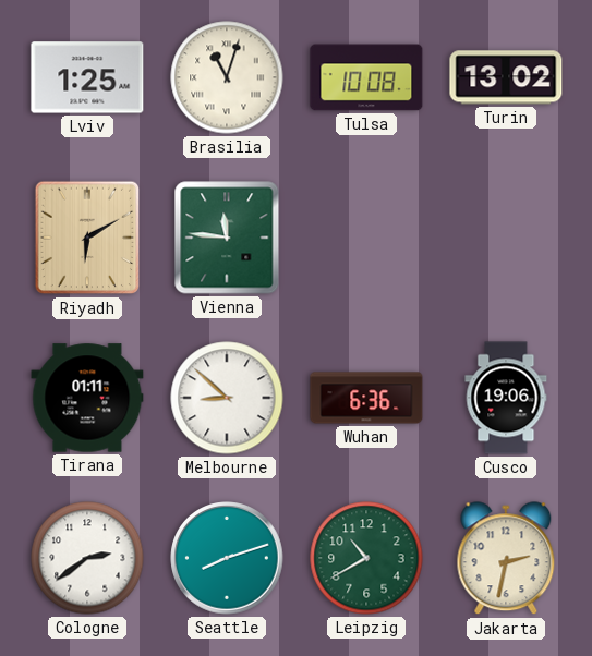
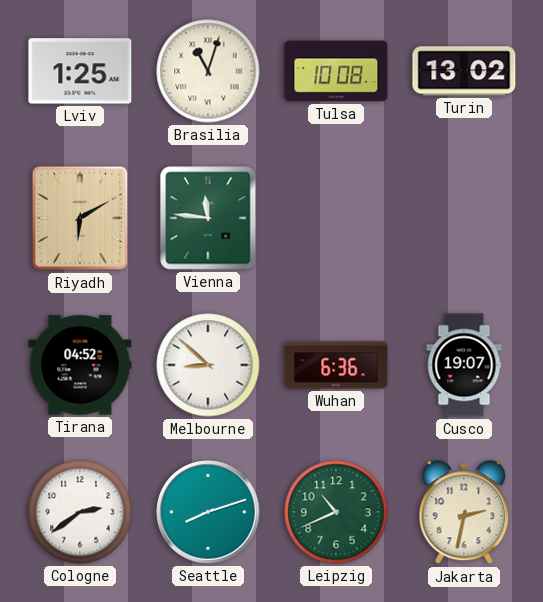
Tirana: 01:11 -> 04:52
Cusco: 19:06 -> 19:07
Leipzig: 10:40 -> 10:41
